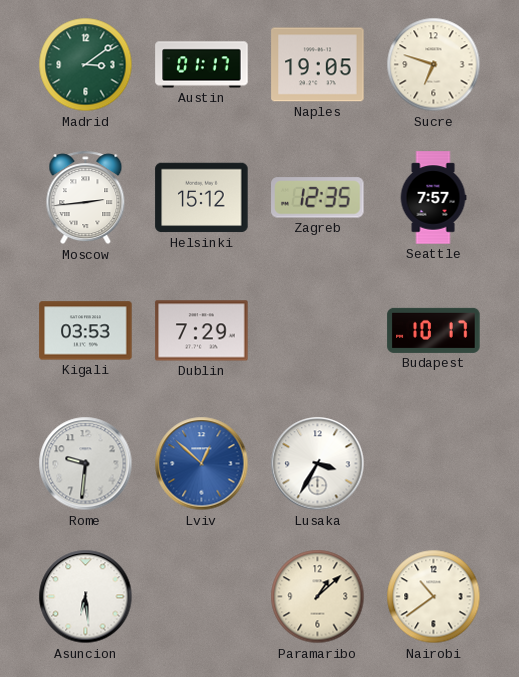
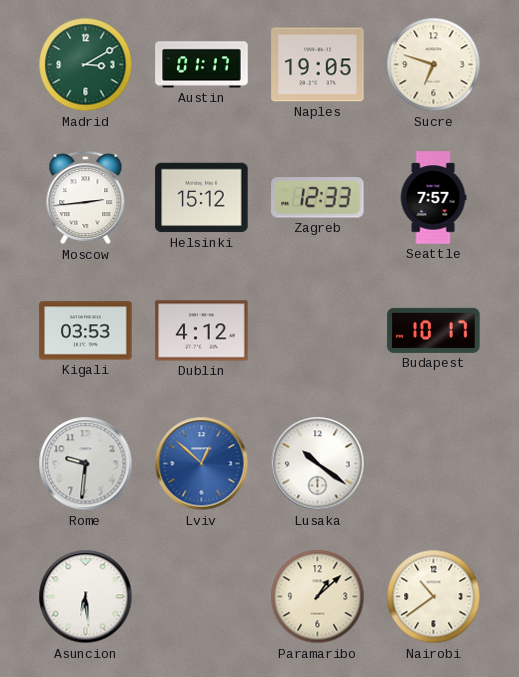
Madrid: 3:09 -> 3:10
Zagreb: 12:35 -> 12:33
Dublin: 7:29 -> 4:12
Lusaka: 3:35 -> 10:21
